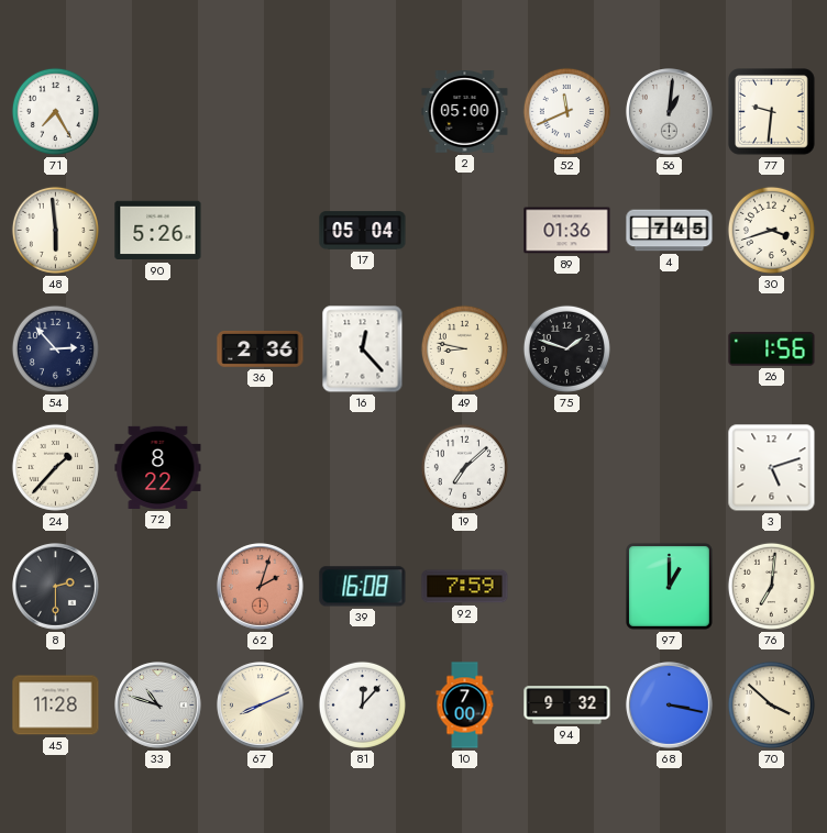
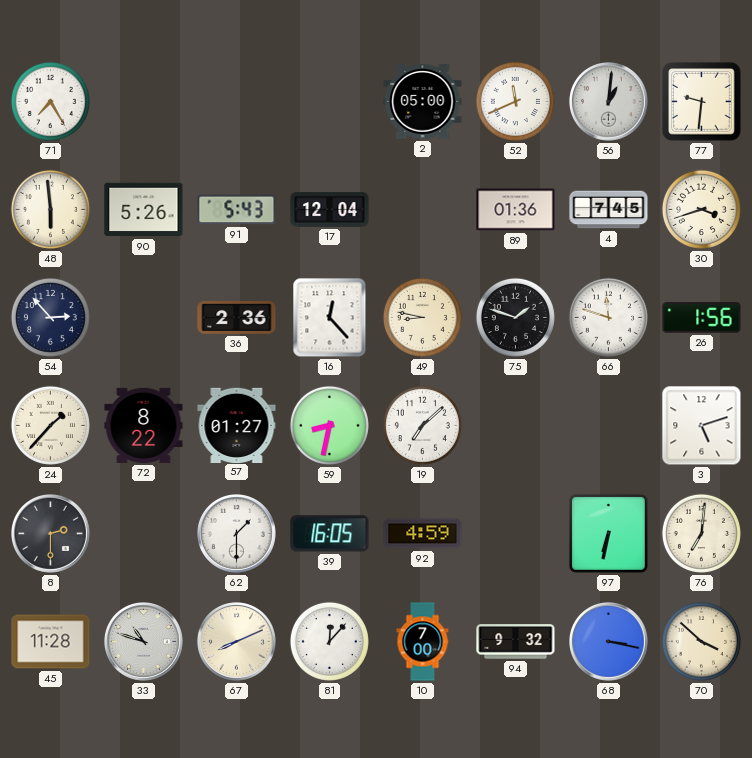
91: none -> 5:43
17: 05:04 -> 12:04
66: none -> 11:48
57: none -> 01:27
59: none -> 8:32
62: 2:03 -> 1:30
62 dial: salmon -> white
39: 16:08 -> 16:05
92: 7:59 -> 4:59
97: 1:00 -> 6:32
